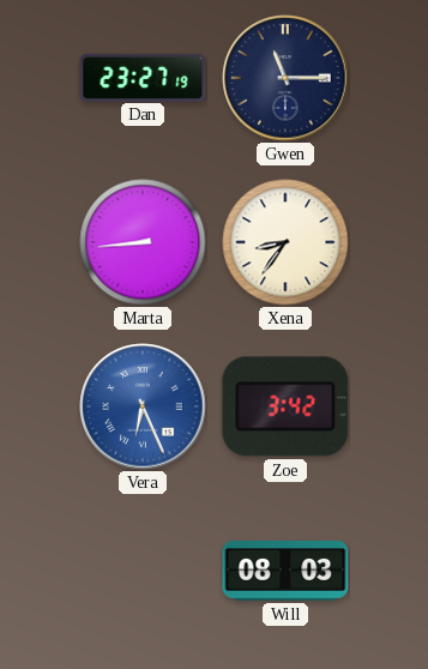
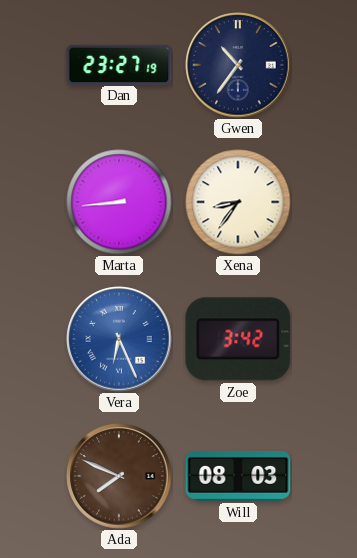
Gwen: 11:15 -> 10:36
Ada: none -> 7:49
